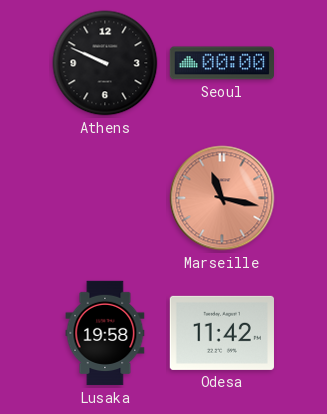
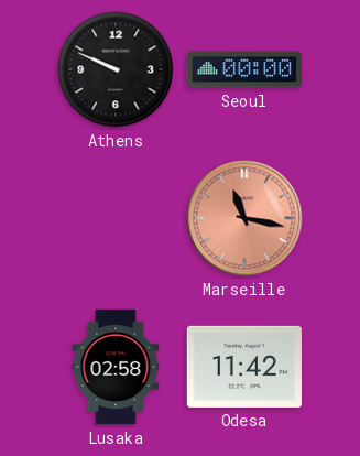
Lusaka: 19:58 -> 02:58
